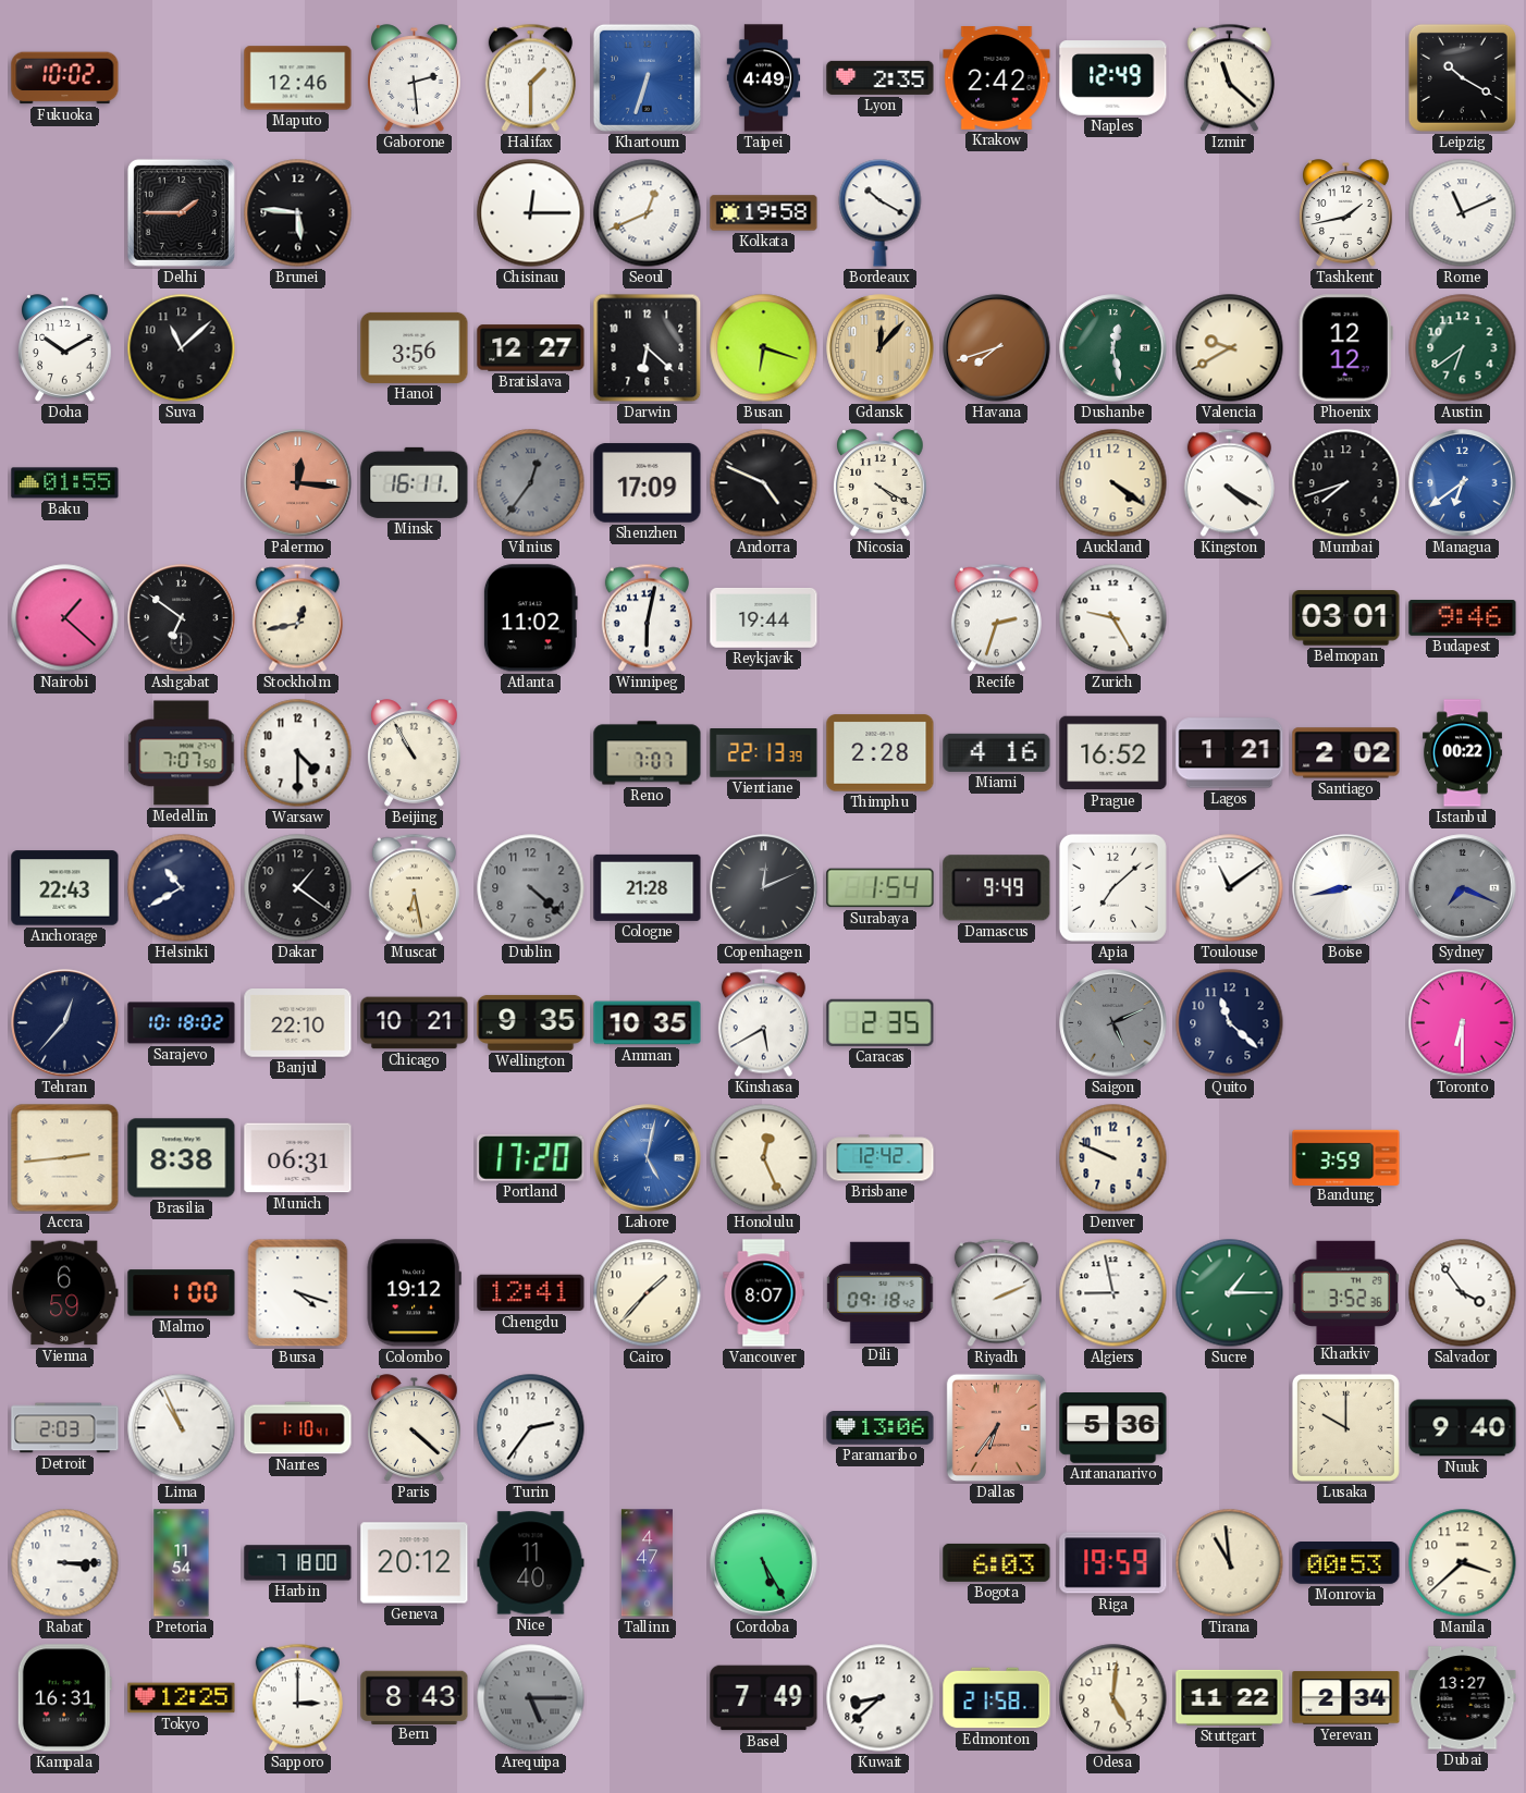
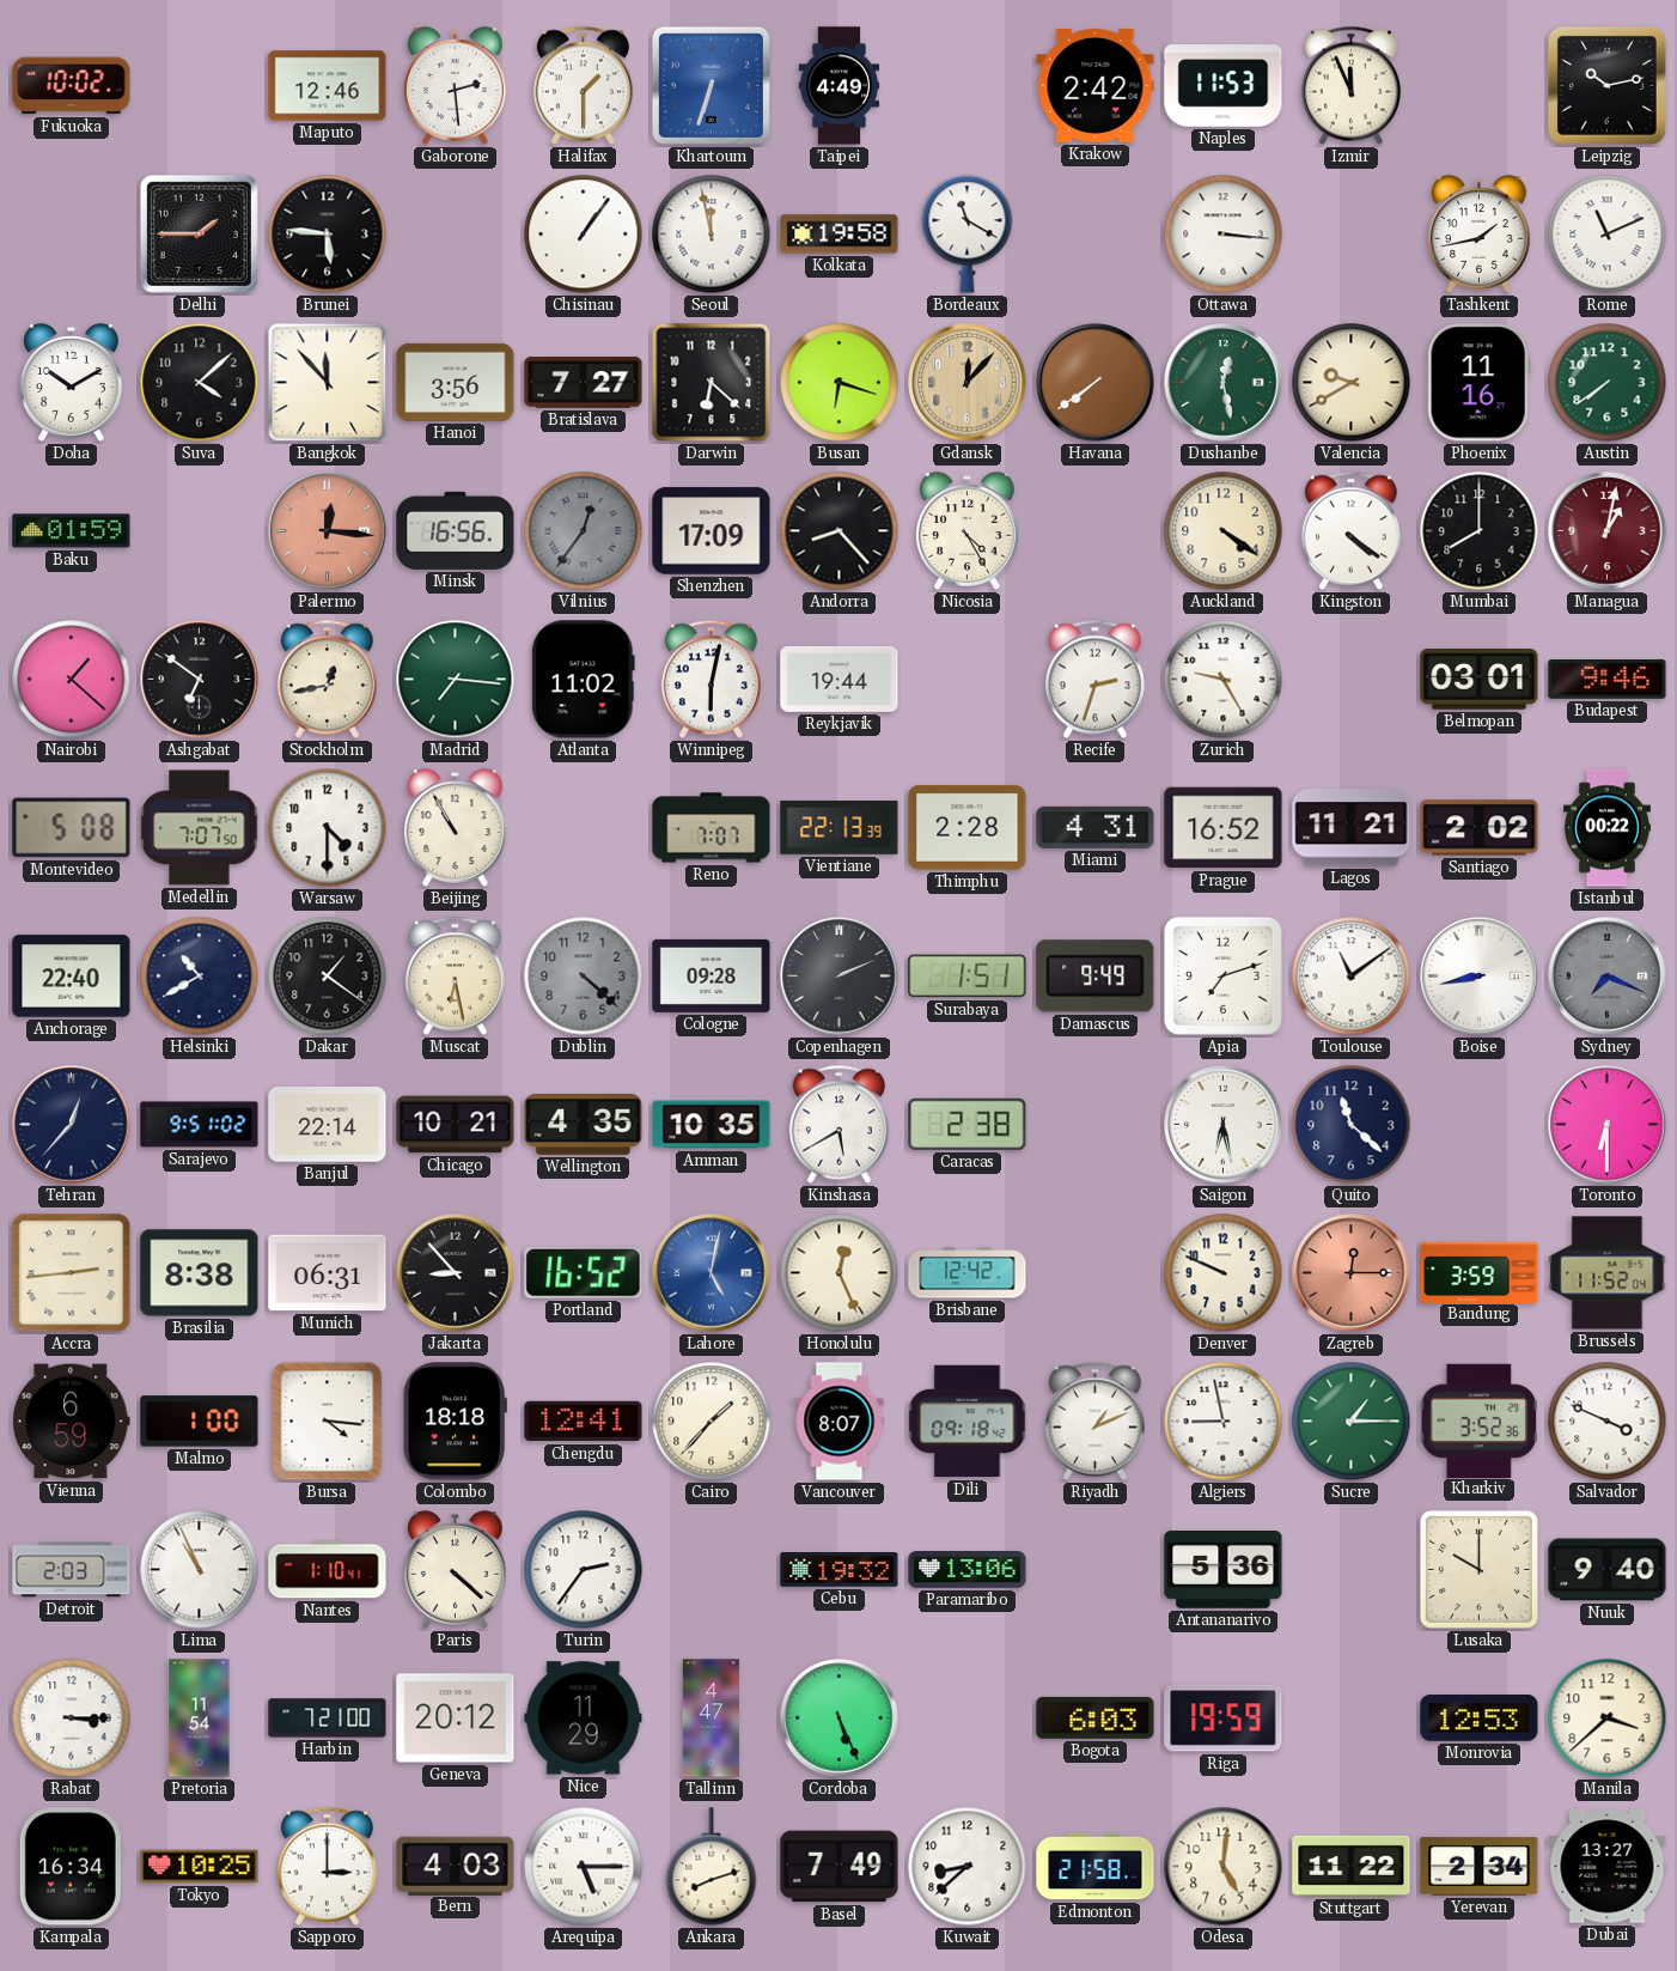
Lyon: 2:35 -> none
Naples: 12:49 -> 11:53
Izmir: 11:22 -> 11:56
Leipzig: 10:20 -> 10:13
Chisinau: 12:15 -> 1:06
Seoul: 12:41 -> 11:58
Bordeaux: 10:20 -> 11:20
Ottawa: none -> 3:16
Suva: 11:08 -> 4:08
Bangkok: none -> 11:53
Bratislava: 12:27 -> 7:27
Havana: 7:42 -> 7:39
Phoenix: 12:12 -> 11:16
Austin: 6:39 -> 7:39
Baku: 01:55 -> 01:59
Minsk: 16:11 -> 16:56
Andorra: 4:49 -> 8:23
Nicosia: 4:20 -> 4:25
Kingston: 4:20 -> 4:21
Mumbai: 7:42 -> 8:00
Managua: 6:39 -> 1:02
Managua dial: blue -> burgundy
Madrid: none -> 7:16
Montevideo: none -> 5:08
Miami: 4:16 -> 4:31
Lagos: 1:21 -> 11:21
Anchorage: 22:43 -> 22:40
Cologne: 21:28 -> 09:28
Copenhagen: 12:11 -> 2:11
Surabaya: 1:54 -> 1:51
Apia: 7:08 -> 7:12
Sarajevo: 10:18 -> 9:51
Banjul: 22:10 -> 22:14
Wellington: 9:35 -> 4:35
Caracas: 2:35 -> 2:38
Saigon: 5:11 -> 6:28
Saigon dial: grey -> white
Jakarta: none -> 8:53
Portland: 17:20 -> 16:52
Zagreb: none -> 12:15
Brussels: none -> 11:52
Bursa: 4:18 -> 4:16
Colombo: 19:12 -> 18:18
Riyadh: 2:11 -> 1:11
Salvador: 3:54 -> 3:49
Cebu: none -> 19:32
Dallas: 6:36 -> none
Harbin: 7:18 -> 7:21
Nice: 11:40 -> 11:29
Cordoba: 5:25 -> 5:26
Tirana: 10:59 -> none
Monrovia: 00:53 -> 12:53
Kampala: 16:31 -> 16:34
Tokyo: 12:25 -> 10:25
Bern: 8:43 -> 4:03
Arequipa dial: grey -> white
Ankara: none -> 8:12
